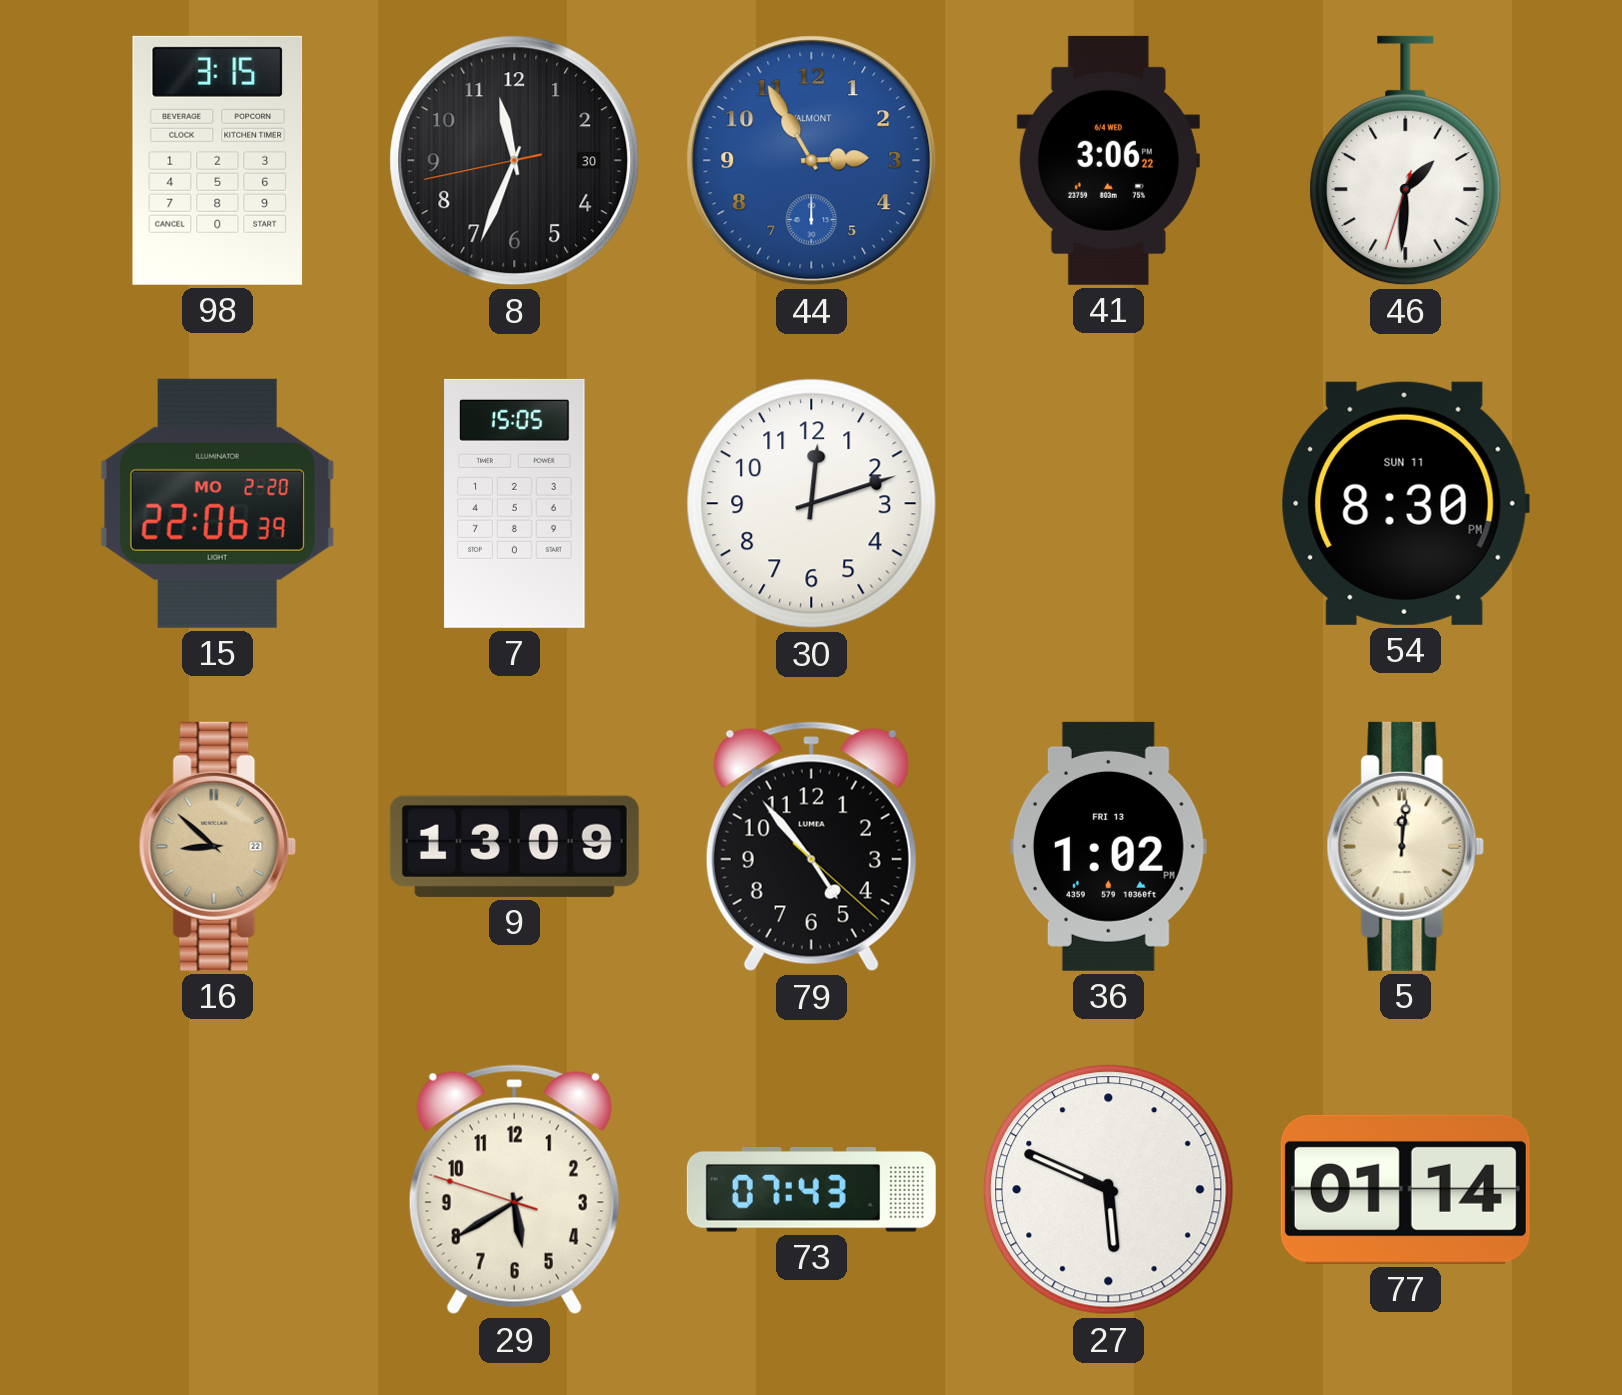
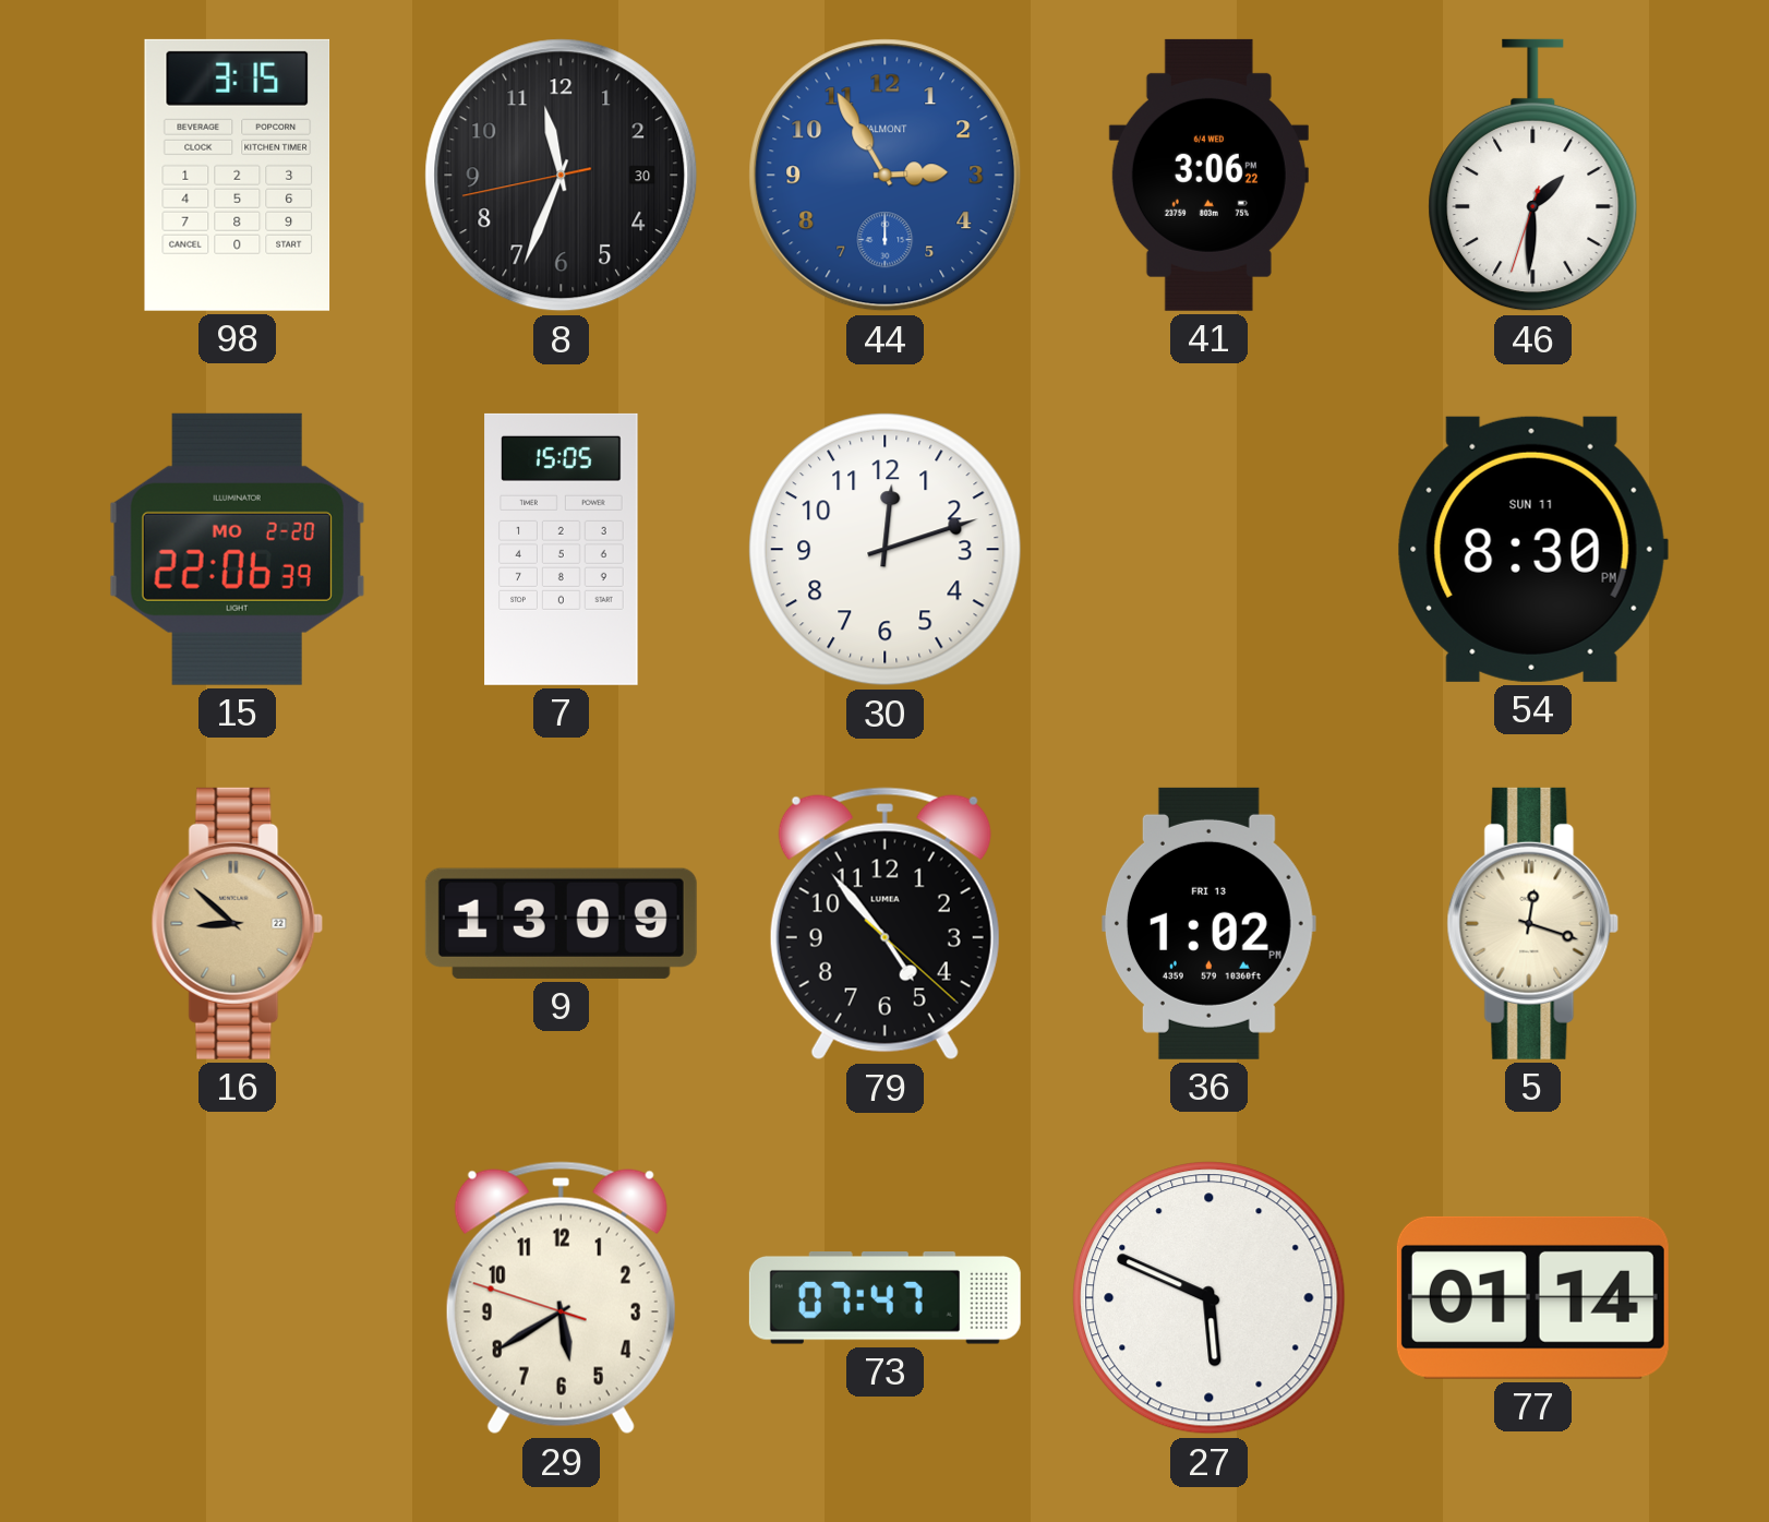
5: 12:01 -> 12:18
73: 07:43 -> 07:47
